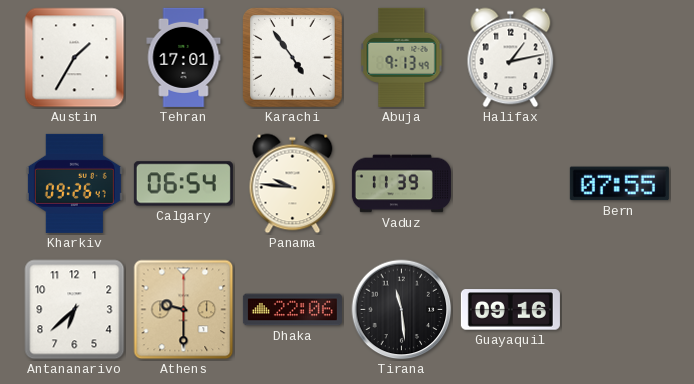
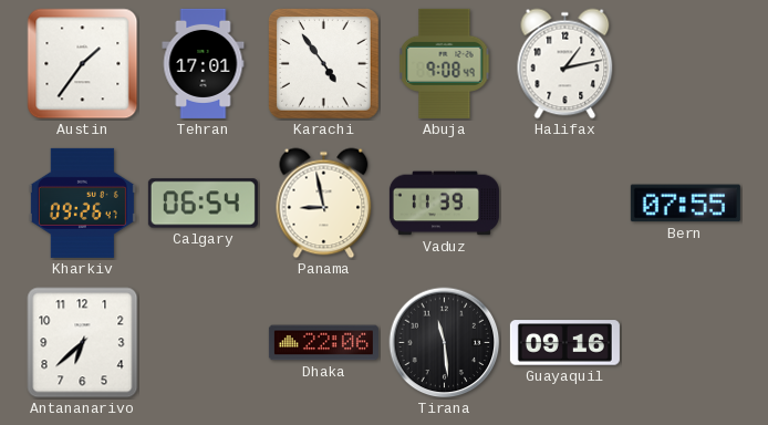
Austin: 1:35 -> 1:36
Abuja: 9:13 -> 9:08
Panama: 9:46 -> 8:58
Athens: 9:30 -> none
